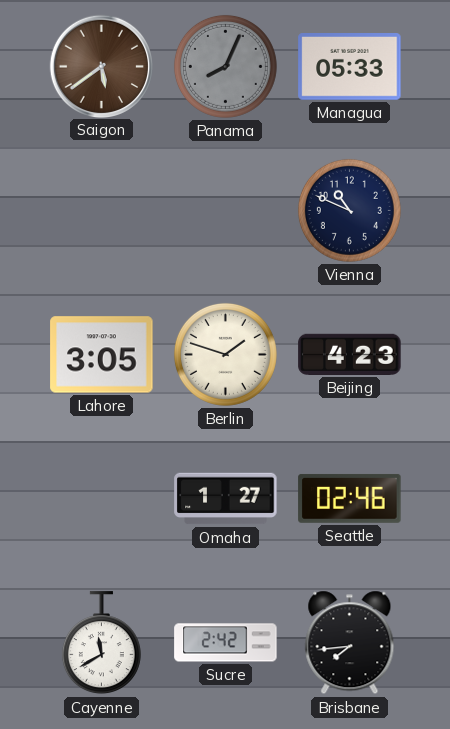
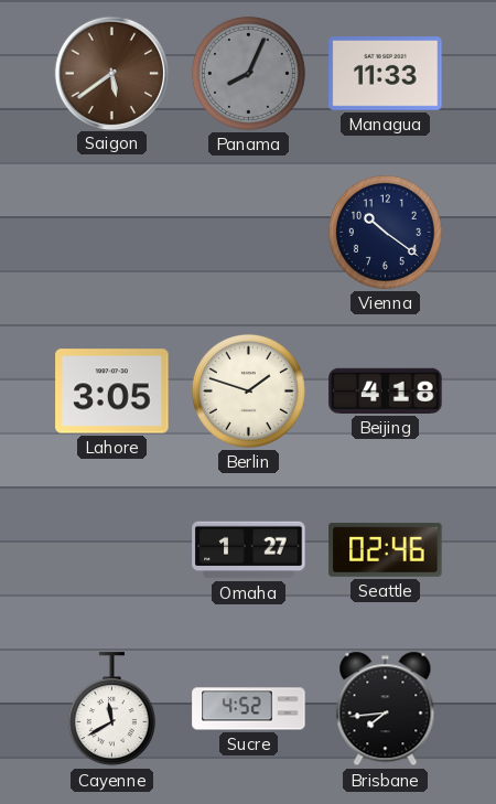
Managua: 05:33 -> 11:33
Vienna: 10:49 -> 10:21
Beijing: 4:23 -> 4:18
Sucre: 2:42 -> 4:52
